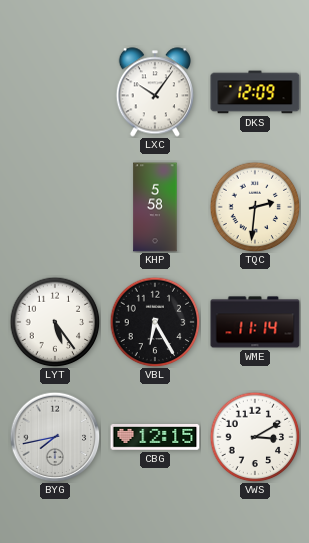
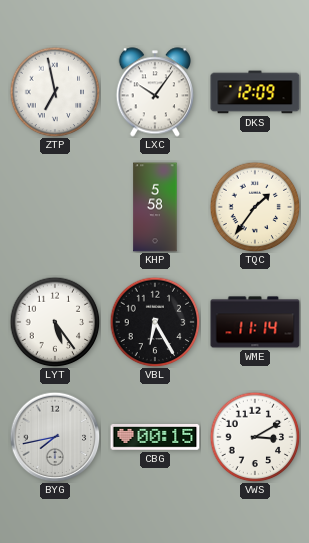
ZTP: none -> 6:58
TQC: 2:31 -> 1:36
CBG: 12:15 -> 00:15
